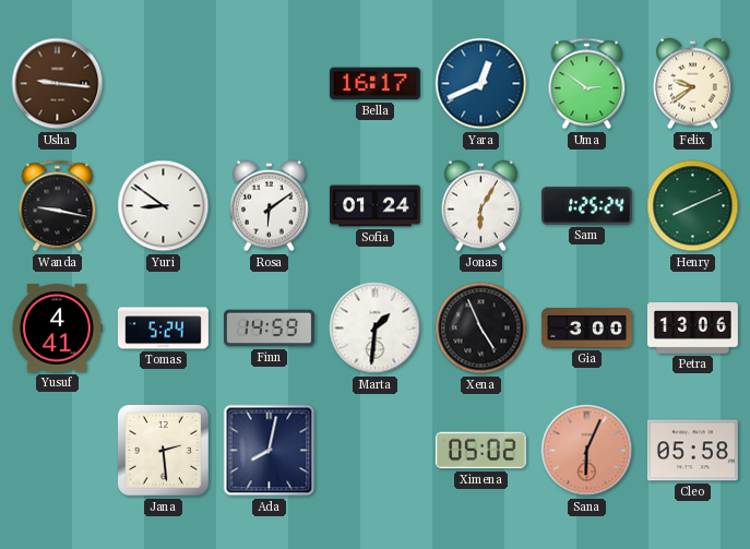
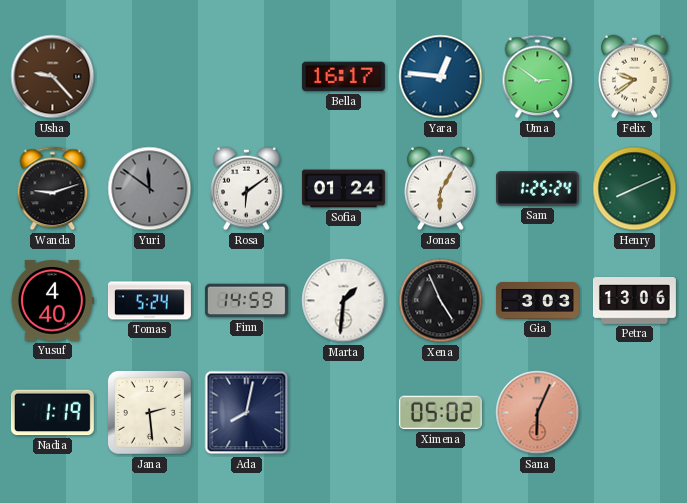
Usha: 9:16 -> 9:23
Yara: 12:41 -> 12:46
Wanda: 9:17 -> 9:12
Yuri: 8:51 -> 11:51
Yuri dial: white -> grey
Yusuf: 4:41 -> 4:40
Gia: 3:00 -> 3:03
Nadia: none -> 1:19
Cleo: 05:58 -> none
